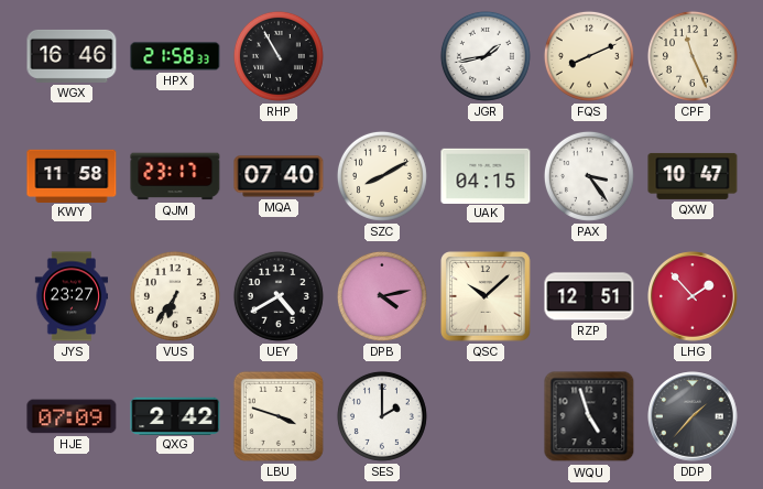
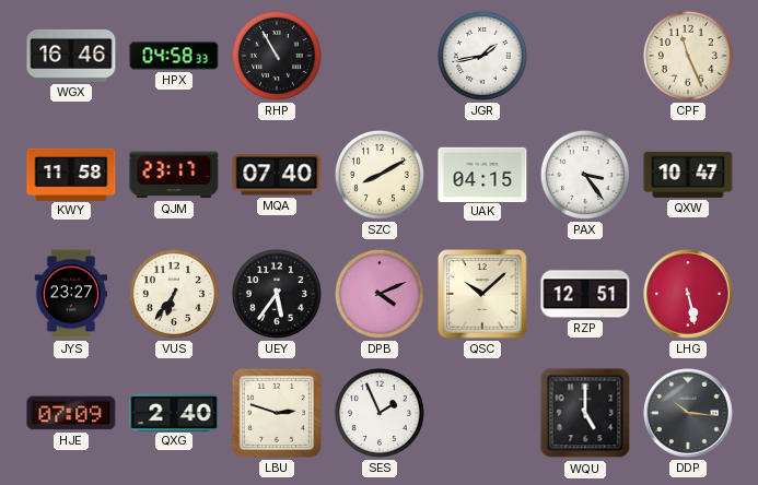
HPX: 21:58 -> 04:58
FQS: 8:11 -> none
UEY: 4:40 -> 5:36
DPB: 4:13 -> 4:11
LHG: 1:53 -> 5:28
QXG: 2:42 -> 2:40
LBU: 3:48 -> 2:48
SES: 2:00 -> 1:56
WQU: 4:57 -> 5:00
DDP: 1:37 -> 10:16
